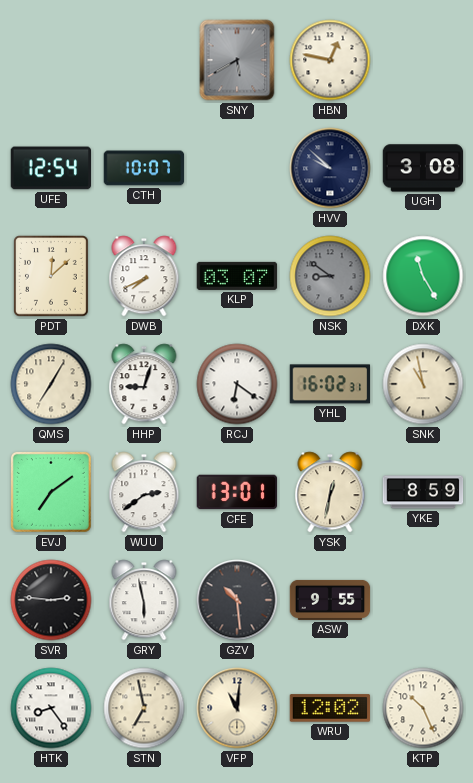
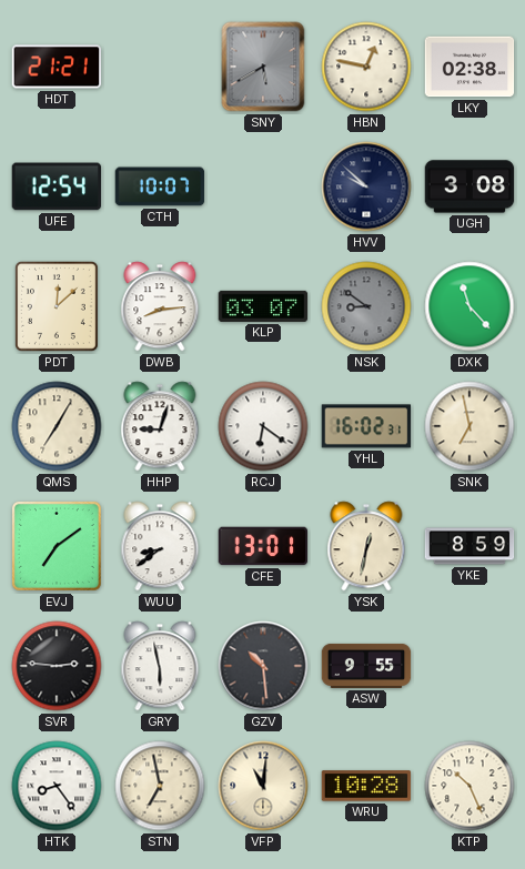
HDT: none -> 21:21
LKY: none -> 02:38
DWB: 7:41 -> 8:14
DXK: 11:25 -> 11:23
SNK: 10:58 -> 6:58
WUU: 2:39 -> 8:39
WRU: 12:02 -> 10:28
